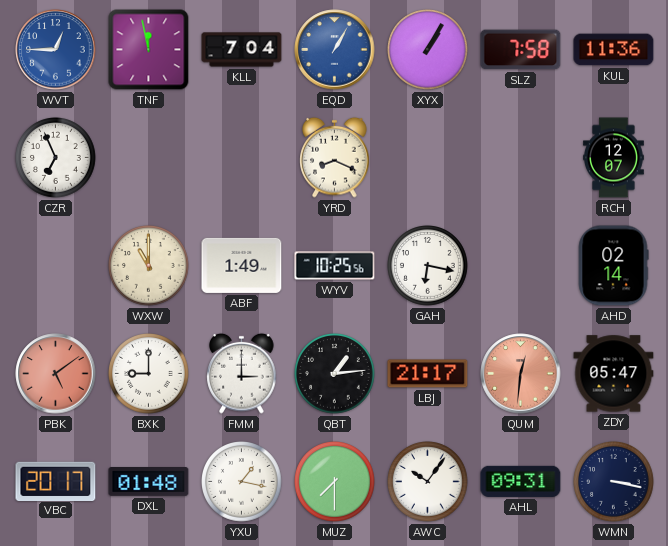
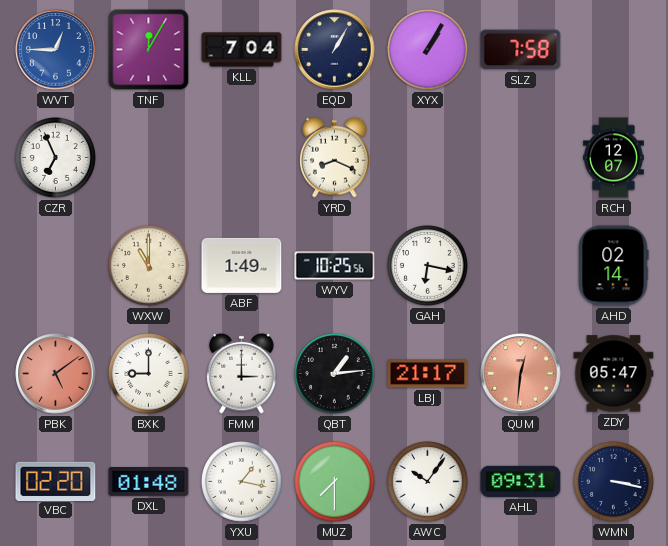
TNF: 11:58 -> 12:05
EQD dial: blue -> navy
KUL: 11:36 -> none
VBC: 20:17 -> 02:20
